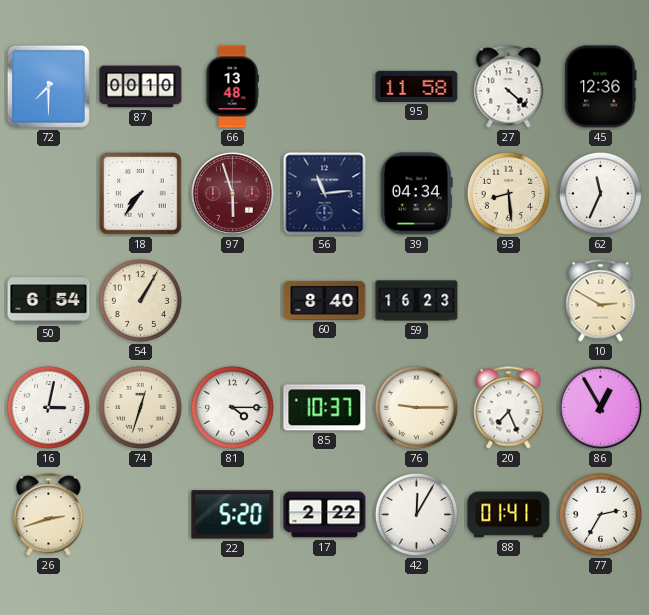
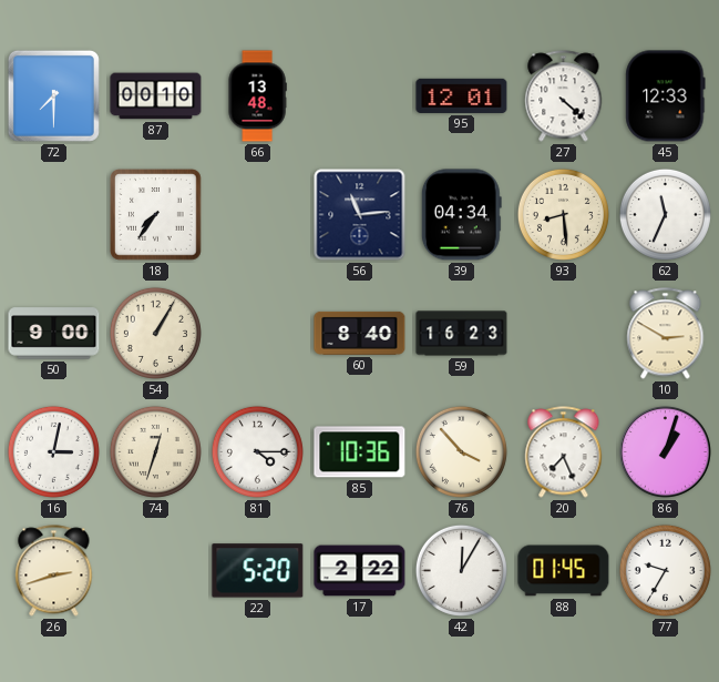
95: 11:58 -> 12:01
45: 12:36 -> 12:33
97: 5:57 -> none
50: 6:54 -> 9:00
85: 10:37 -> 10:36
76: 9:15 -> 3:53
86: 12:55 -> 1:03
88: 01:41 -> 01:45
77: 2:35 -> 9:35
